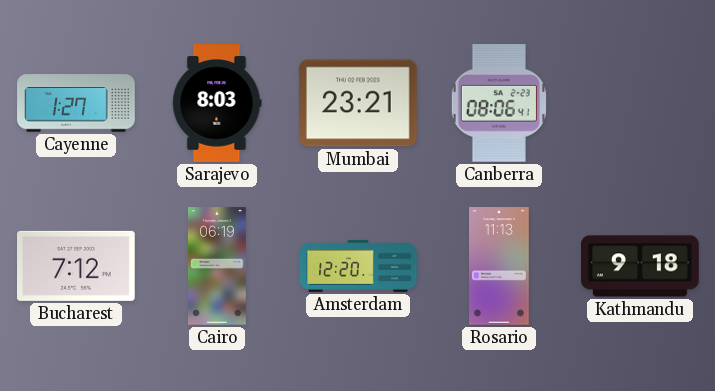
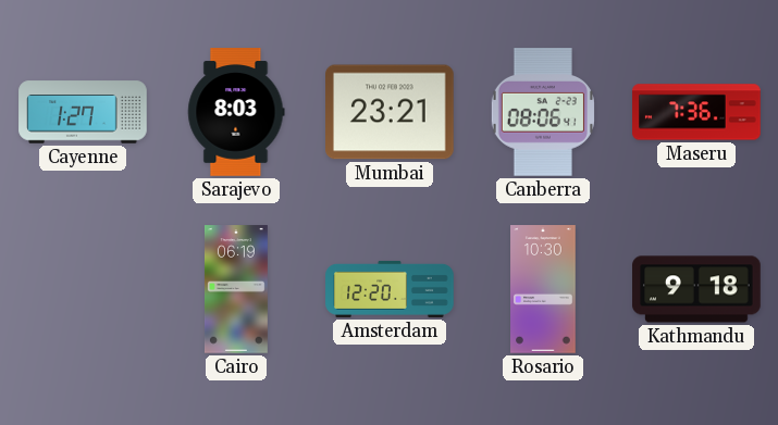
Maseru: none -> 7:36
Bucharest: 7:12 -> none
Rosario: 11:13 -> 10:30
